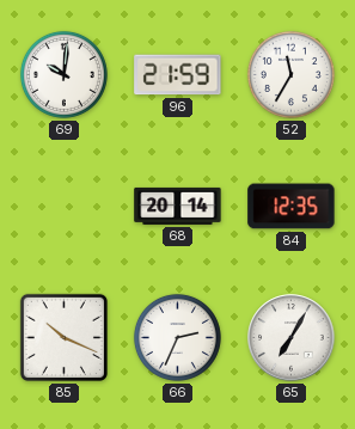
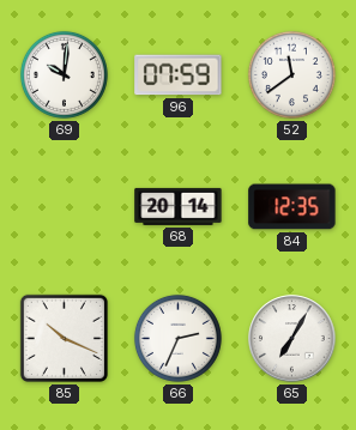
96: 21:59 -> 07:59
52: 11:35 -> 11:39
